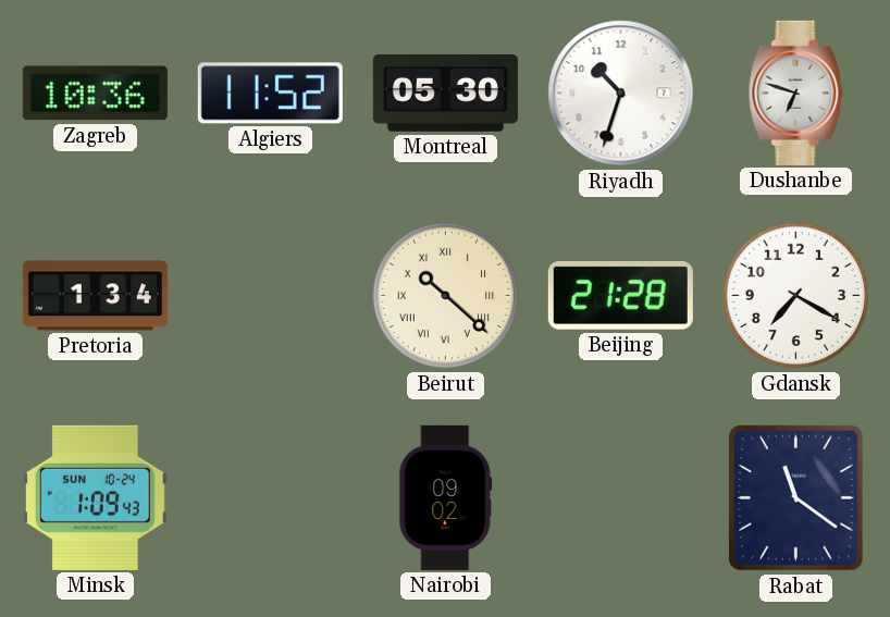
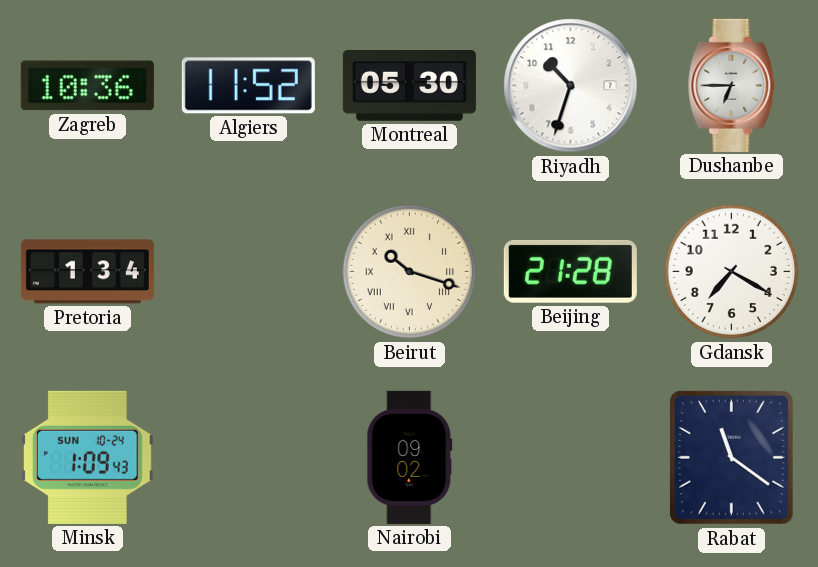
Dushanbe: 6:48 -> 6:45
Beirut: 10:22 -> 10:18
